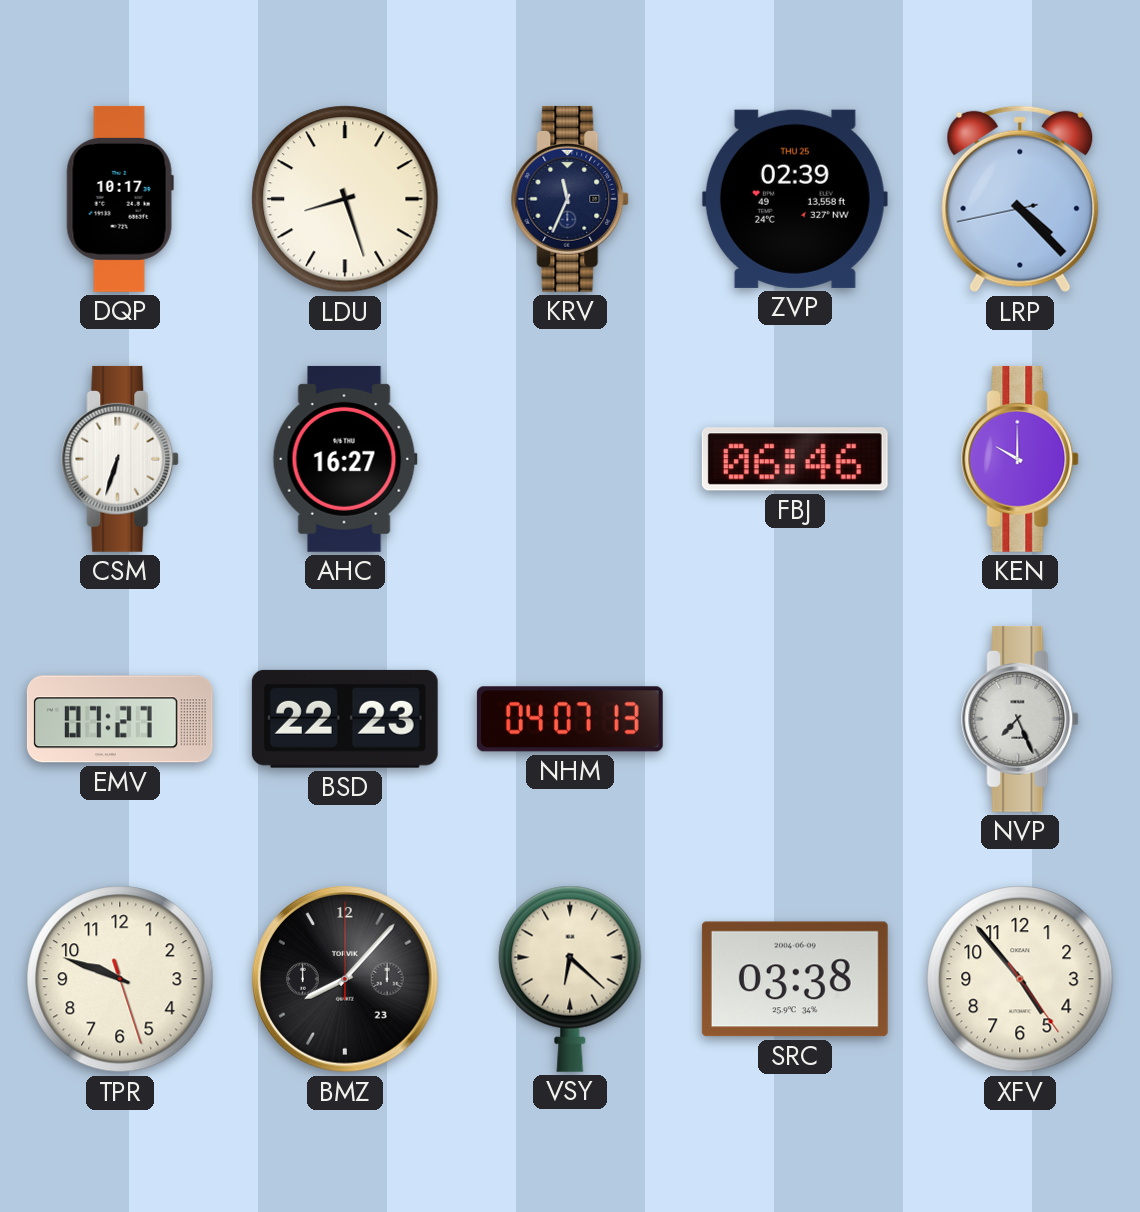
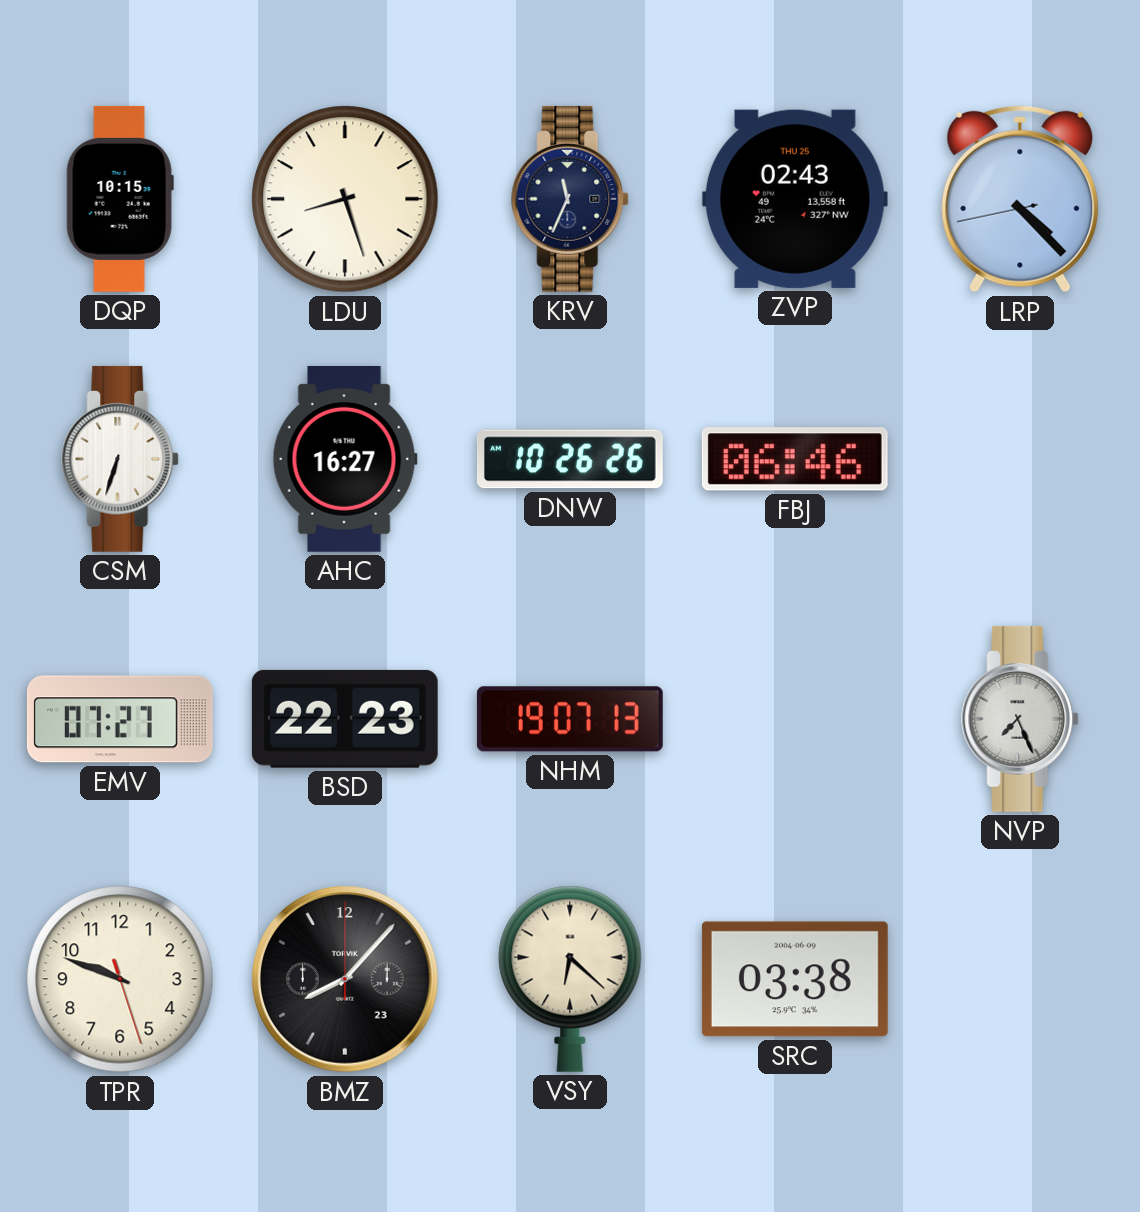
DQP: 10:17 -> 10:15
ZVP: 02:39 -> 02:43
DNW: none -> 10:26
KEN: 10:00 -> none
NHM: 04:07 -> 19:07
XFV: 4:53 -> none
